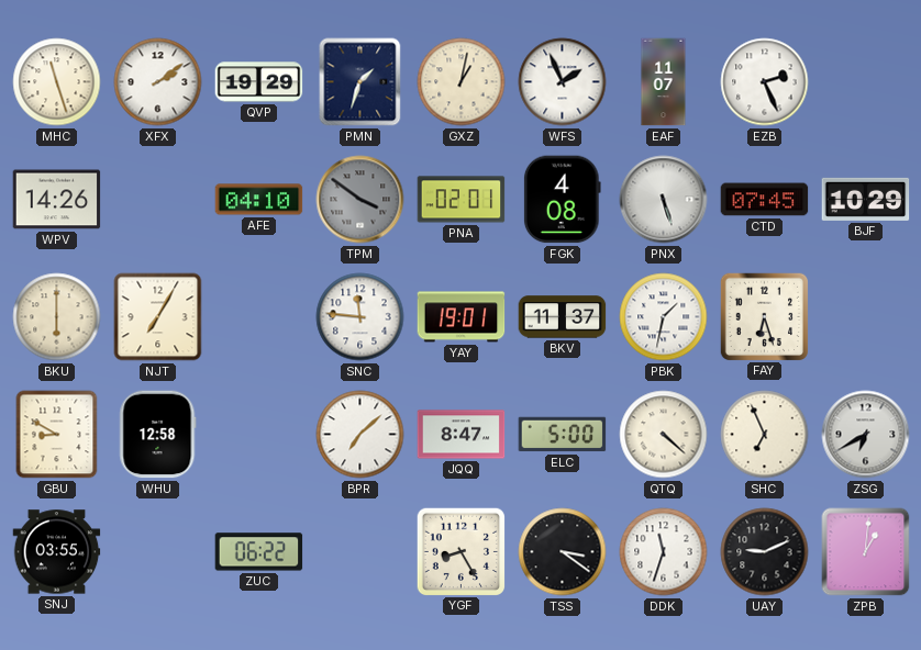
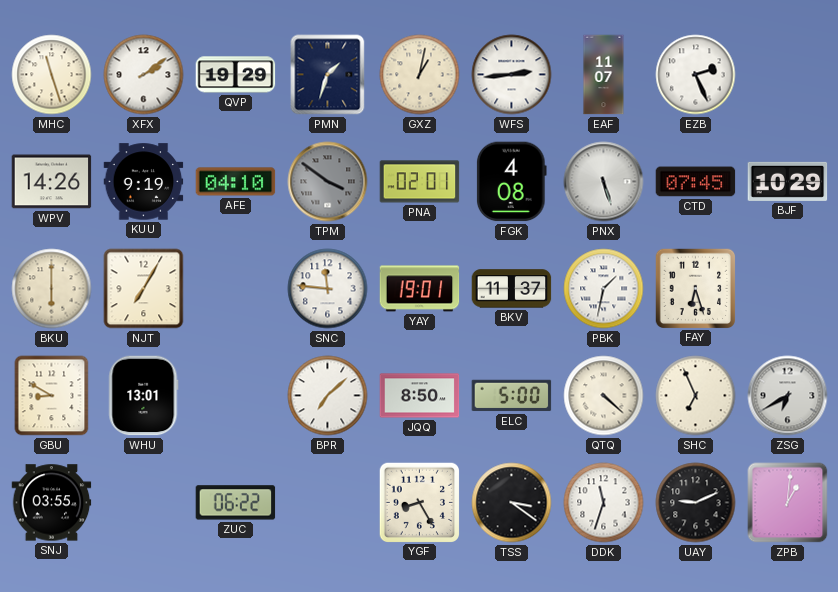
WFS: 1:56 -> 2:44
KUU: none -> 9:19
WHU: 12:58 -> 13:01
JQQ: 8:47 -> 8:50
